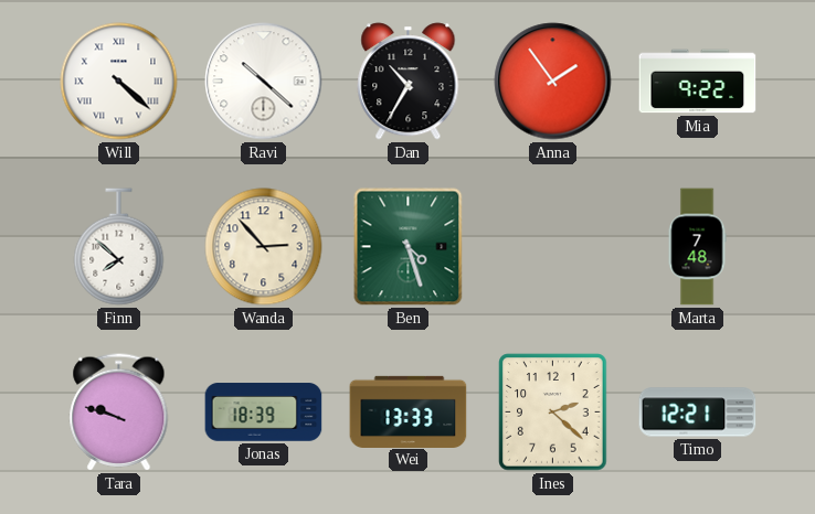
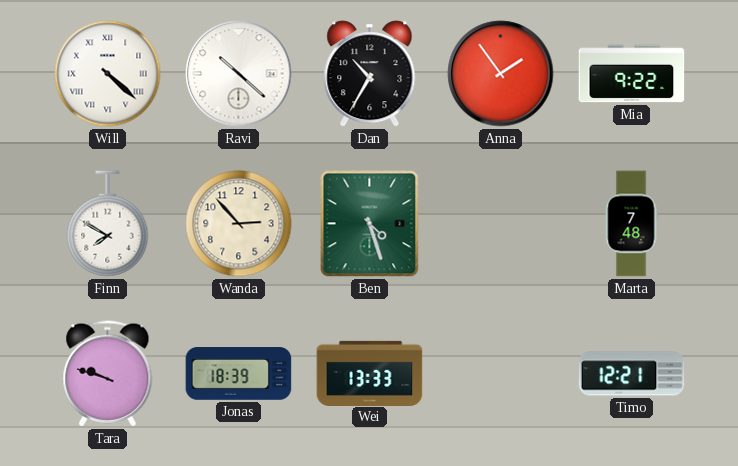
Finn: 7:52 -> 7:50
Ines: 2:22 -> none
